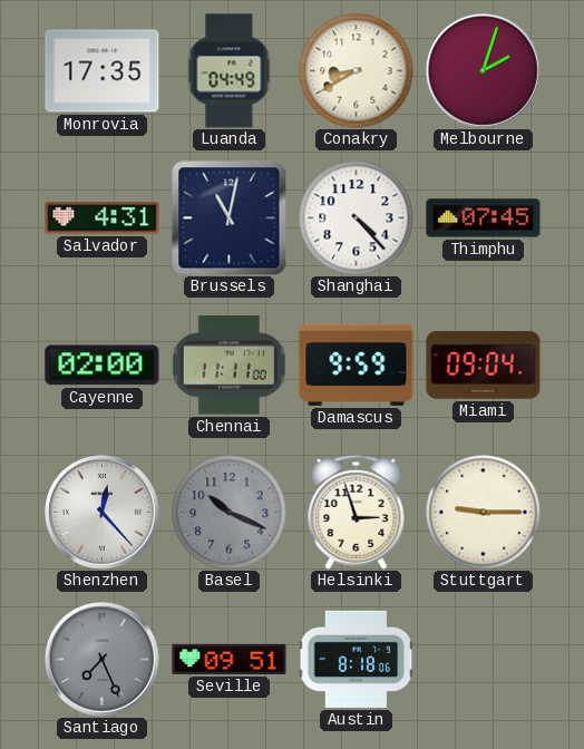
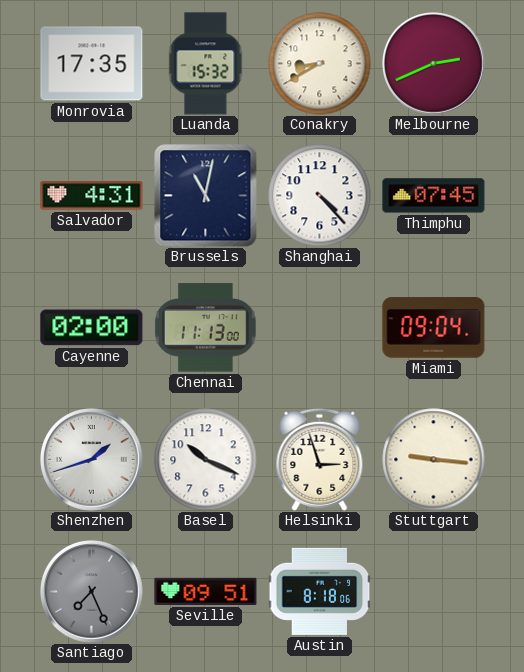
Luanda: 04:49 -> 15:32
Melbourne: 2:03 -> 2:41
Chennai: 11:11 -> 11:13
Damascus: 9:59 -> none
Shenzhen: 12:23 -> 1:42
Basel dial: grey -> white
Stuttgart: 9:15 -> 9:16
